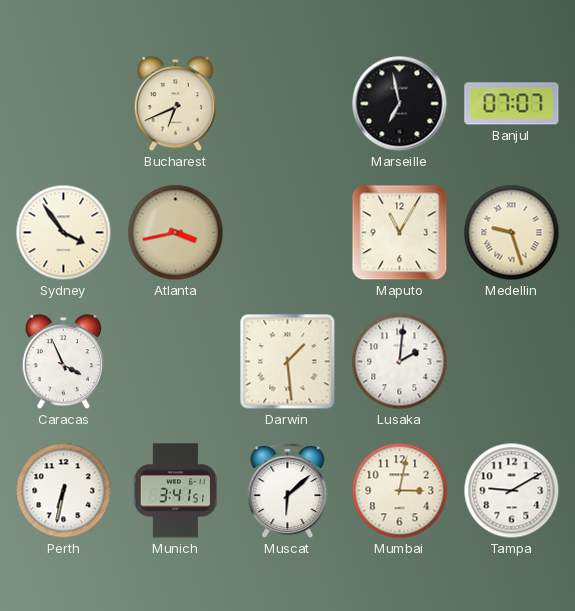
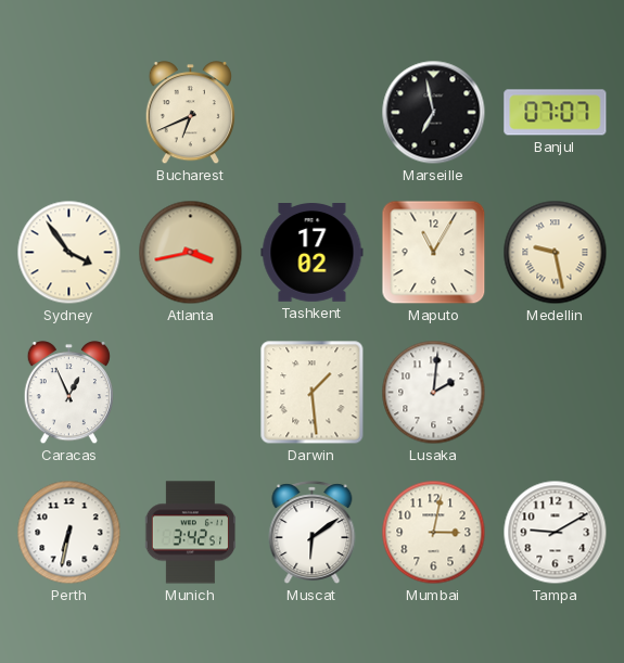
Tashkent: none -> 17:02
Medellin: 9:27 -> 9:28
Caracas: 3:56 -> 12:56
Munich: 3:41 -> 3:42
Muscat: 6:08 -> 6:09
